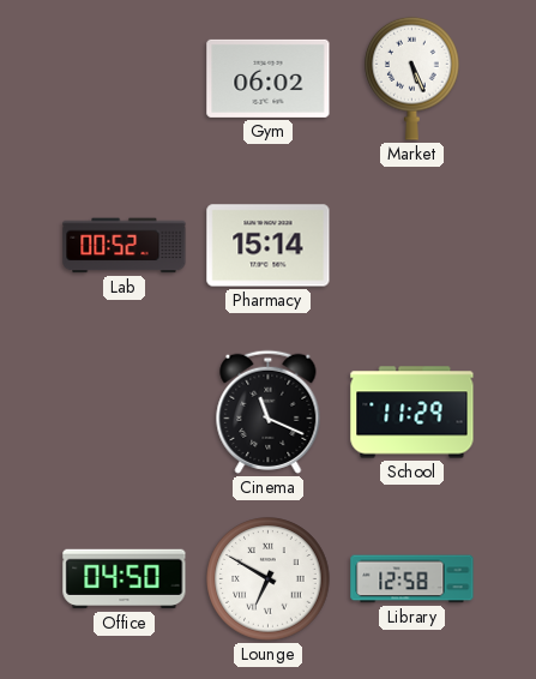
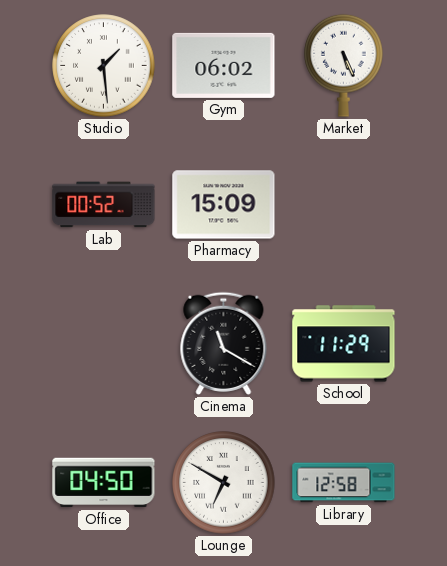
Studio: none -> 1:29
Pharmacy: 15:14 -> 15:09
Cinema: 11:19 -> 11:20
